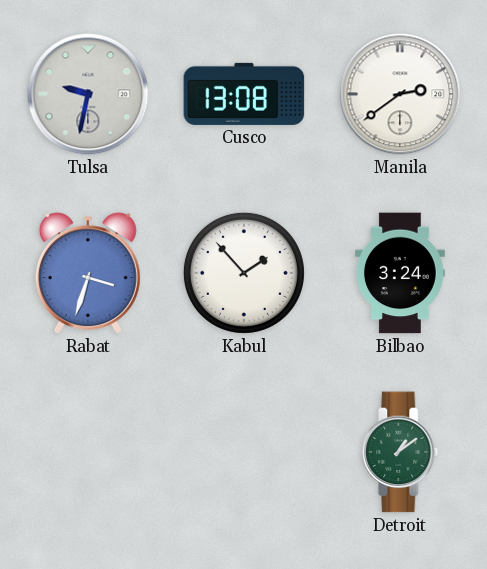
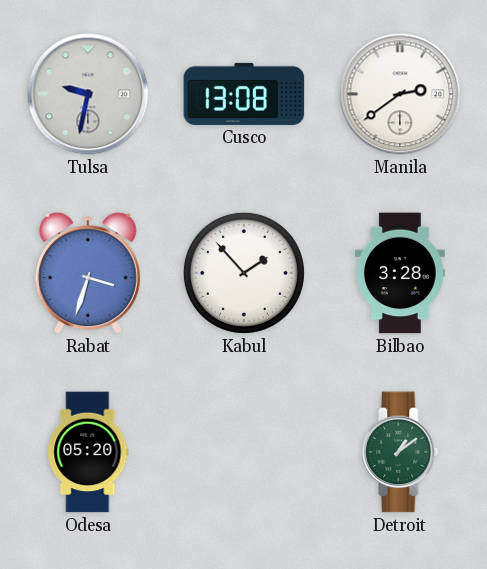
Bilbao: 3:24 -> 3:28
Odesa: none -> 05:20
